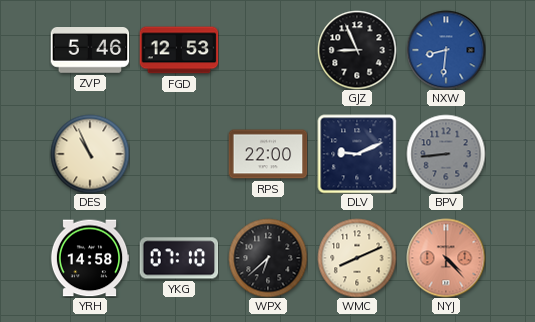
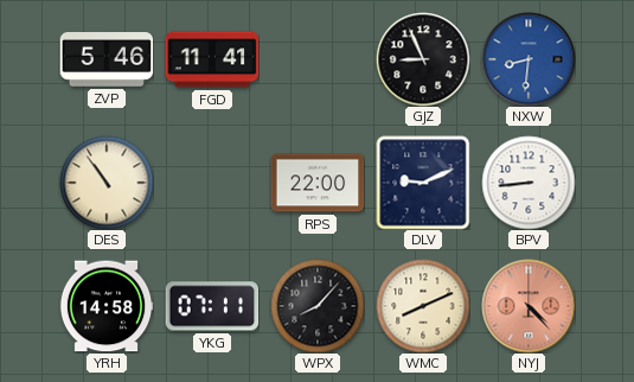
FGD: 12:53 -> 11:41
DES: 10:56 -> 10:54
BPV dial: grey -> white
YKG: 07:10 -> 07:11
WPX: 6:38 -> 8:07
